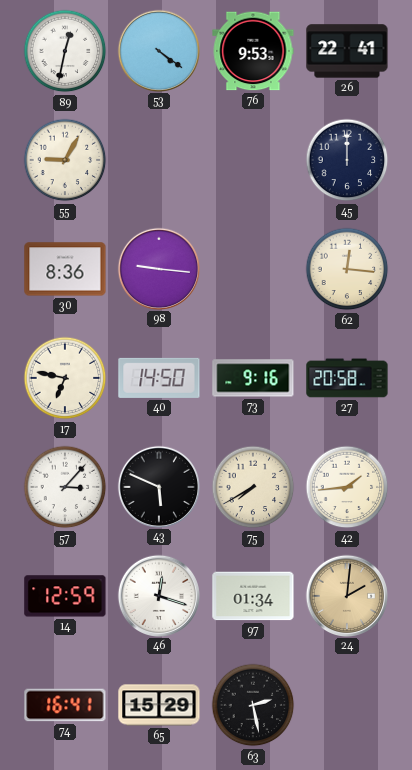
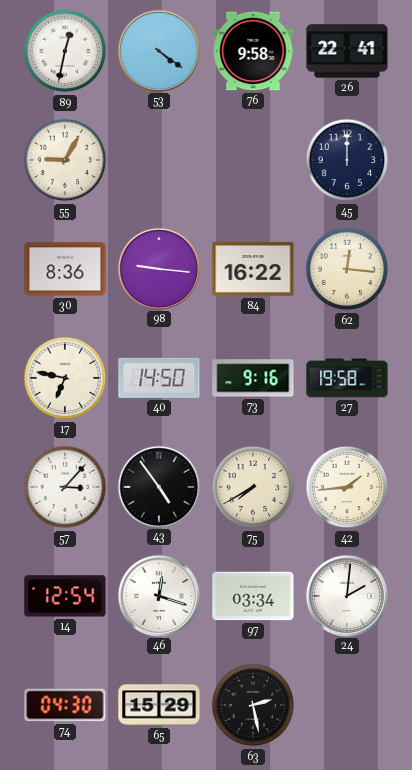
76: 9:53 -> 9:58
84: none -> 16:22
27: 20:58 -> 19:58
43: 5:49 -> 4:54
14: 12:59 -> 12:54
97: 01:34 -> 03:34
24 dial: champagne -> white
74: 16:41 -> 04:30
